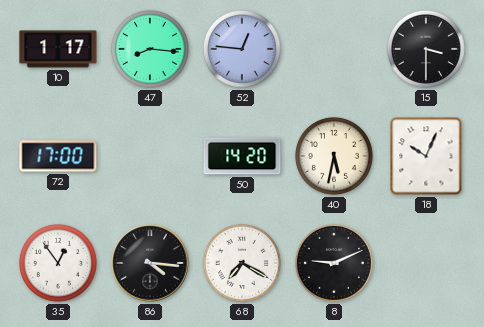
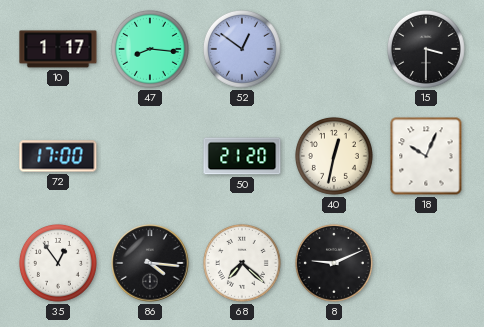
52: 12:46 -> 12:51
50: 14:20 -> 21:20
40: 5:32 -> 12:32
68: 7:20 -> 7:22
